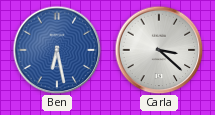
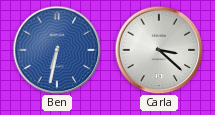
Ben: 6:28 -> 6:32
